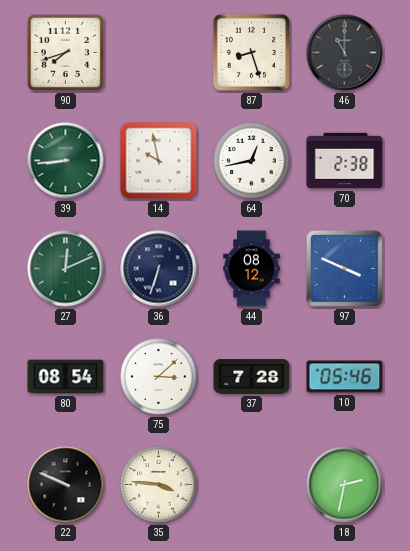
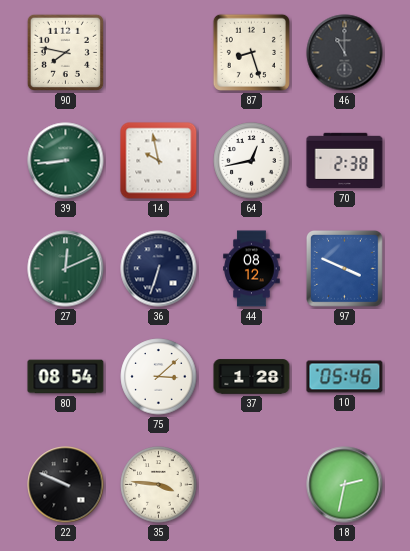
90: 7:42 -> 7:47
37: 7:28 -> 1:28
